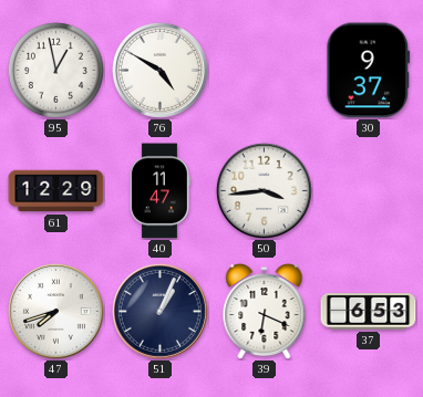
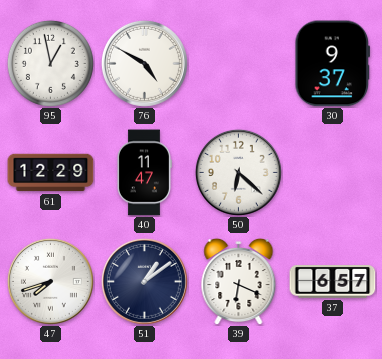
50: 3:44 -> 6:22
51: 1:04 -> 1:09
37: 6:53 -> 6:57
